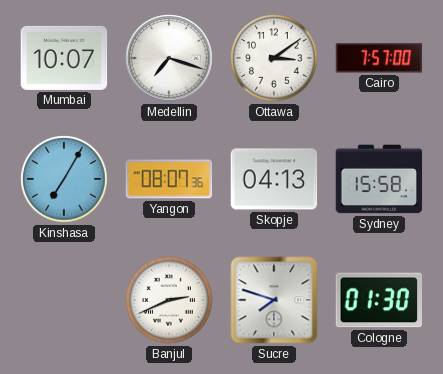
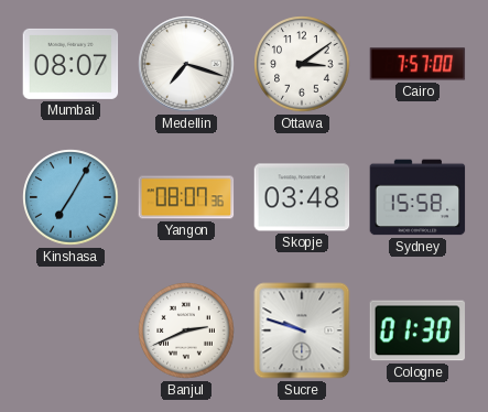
Mumbai: 10:07 -> 08:07
Skopje: 04:13 -> 03:48
Sucre: 7:48 -> 9:48
